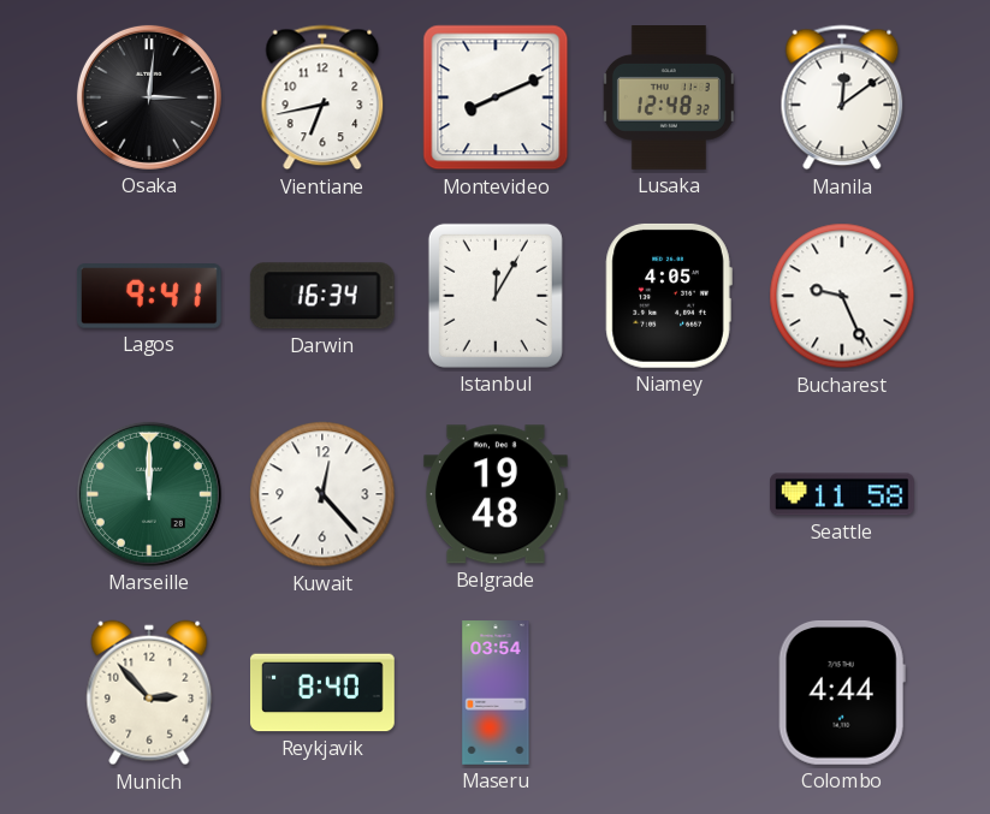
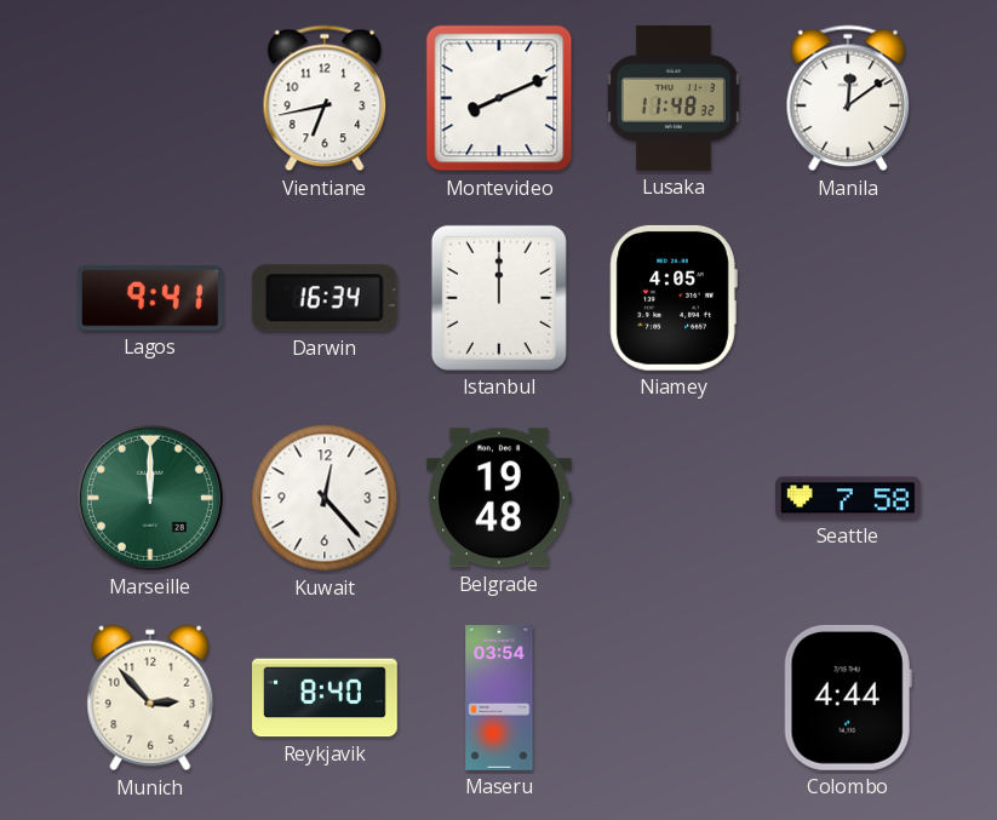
Osaka: 3:01 -> none
Lusaka: 12:48 -> 11:48
Istanbul: 12:05 -> 12:00
Bucharest: 9:26 -> none
Seattle: 11:58 -> 7:58
